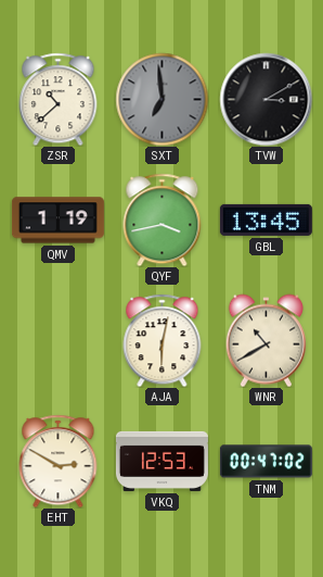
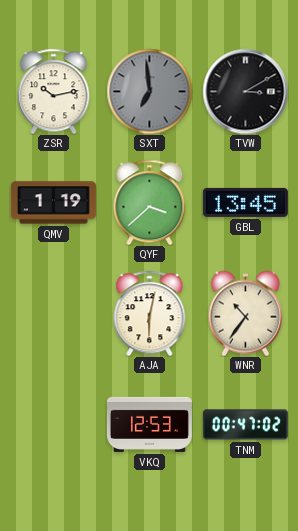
ZSR: 10:38 -> 10:13
QYF: 3:43 -> 3:38
WNR: 10:40 -> 10:36
EHT: 2:50 -> none
